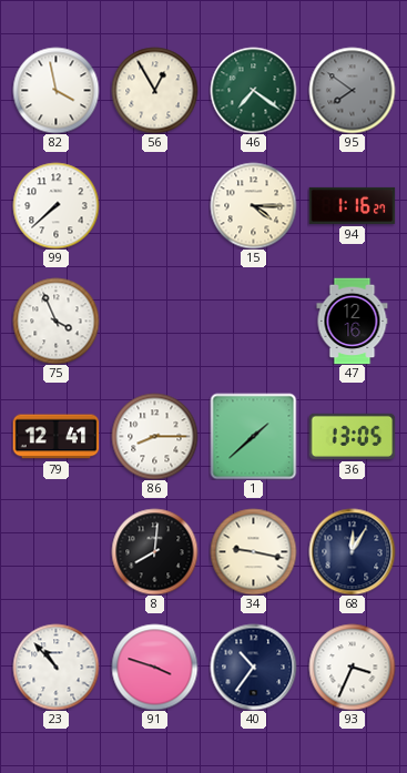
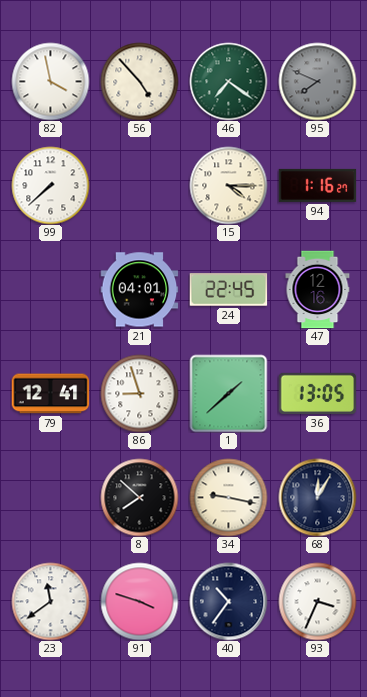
56: 12:55 -> 4:53
95: 7:51 -> 7:49
75: 3:56 -> none
21: none -> 04:01
24: none -> 22:45
86: 8:15 -> 8:57
8: 8:01 -> 7:52
23: 10:53 -> 11:39
